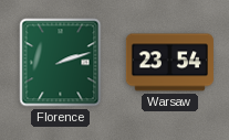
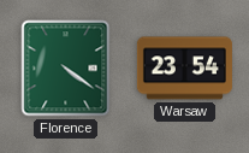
Florence: 2:12 -> 4:21
